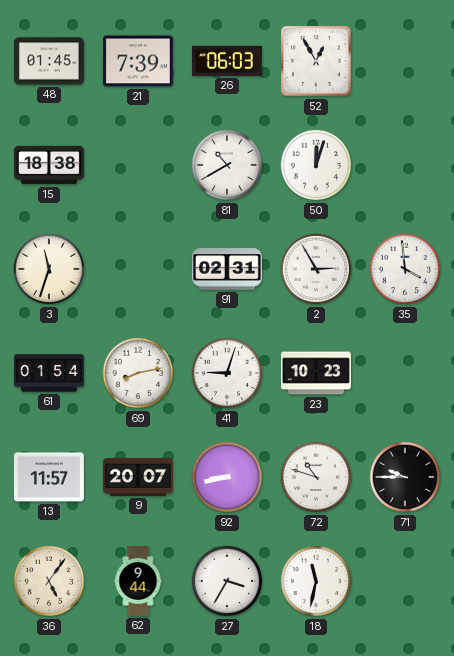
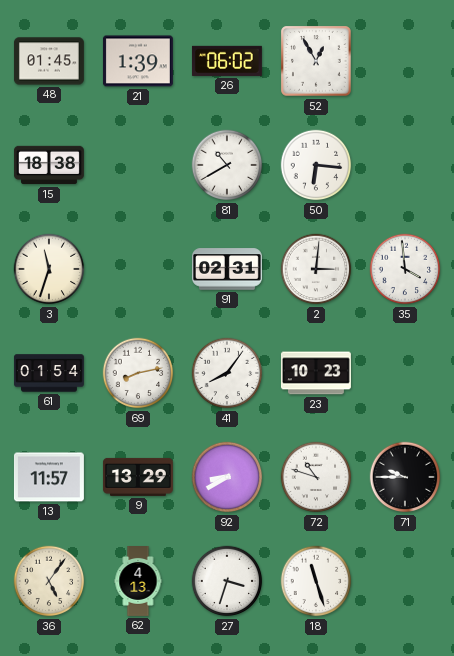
21: 7:39 -> 1:39
26: 06:03 -> 06:02
50: 12:03 -> 6:16
2: 2:55 -> 3:01
41: 9:03 -> 8:06
9: 20:07 -> 13:29
92: 8:43 -> 8:40
62: 9:44 -> 4:13
27: 3:35 -> 3:33
18: 11:32 -> 11:27
